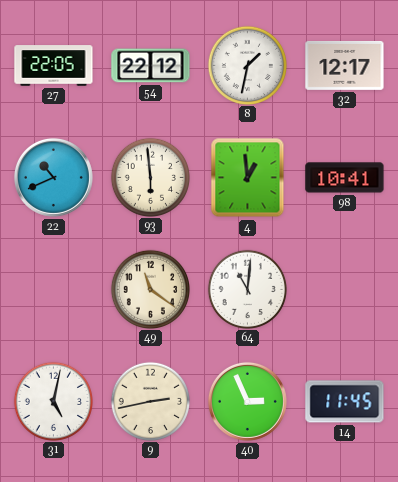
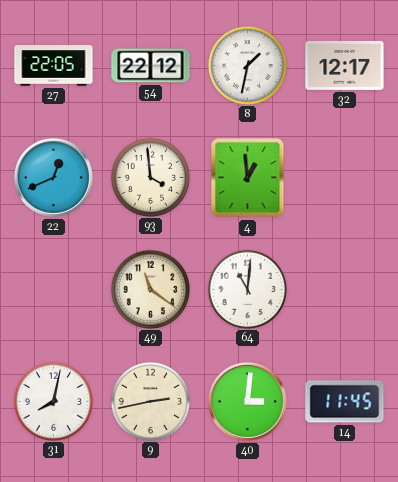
22: 10:41 -> 12:41
93: 5:59 -> 3:59
98: 10:41 -> none
31: 5:02 -> 8:02
40: 2:56 -> 3:01
